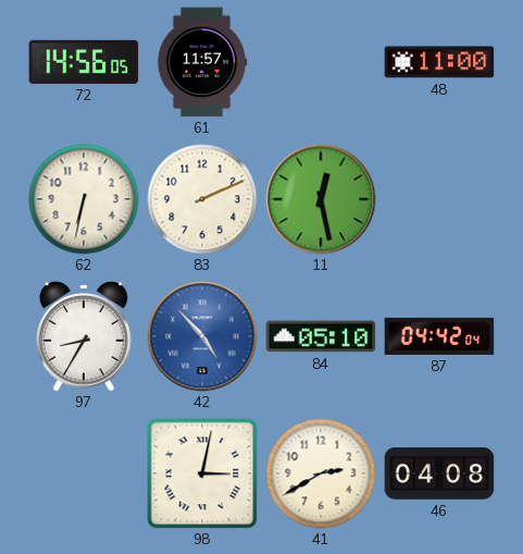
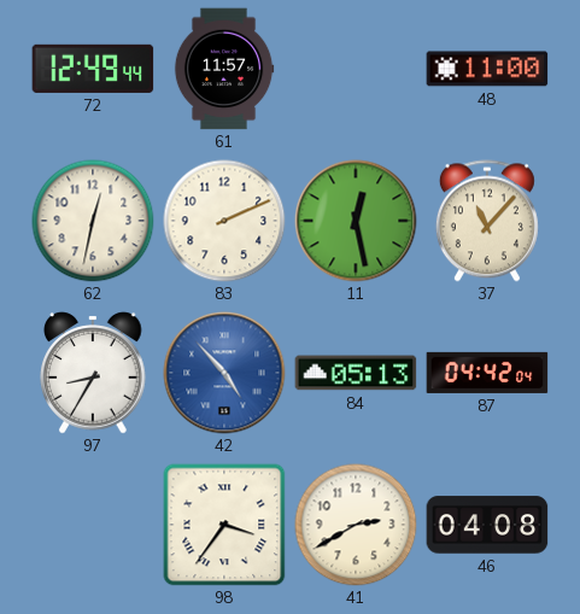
72: 14:56 -> 12:49
62: 6:32 -> 12:32
37: none -> 11:07
84: 05:10 -> 05:13
98: 3:02 -> 3:36
